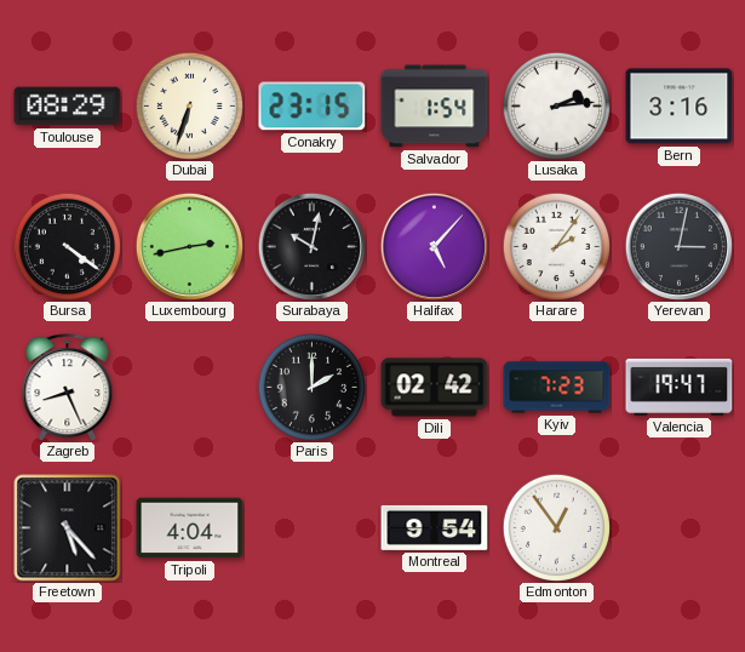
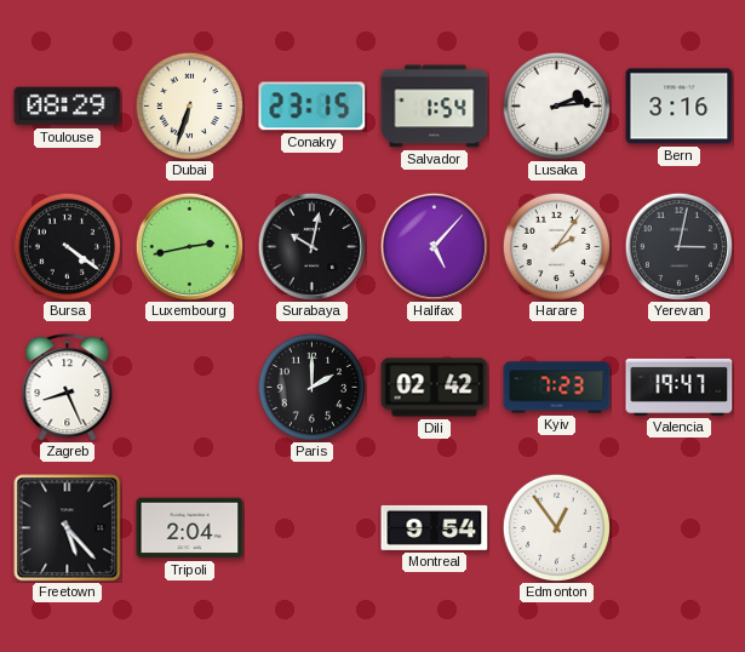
Tripoli: 4:04 -> 2:04
